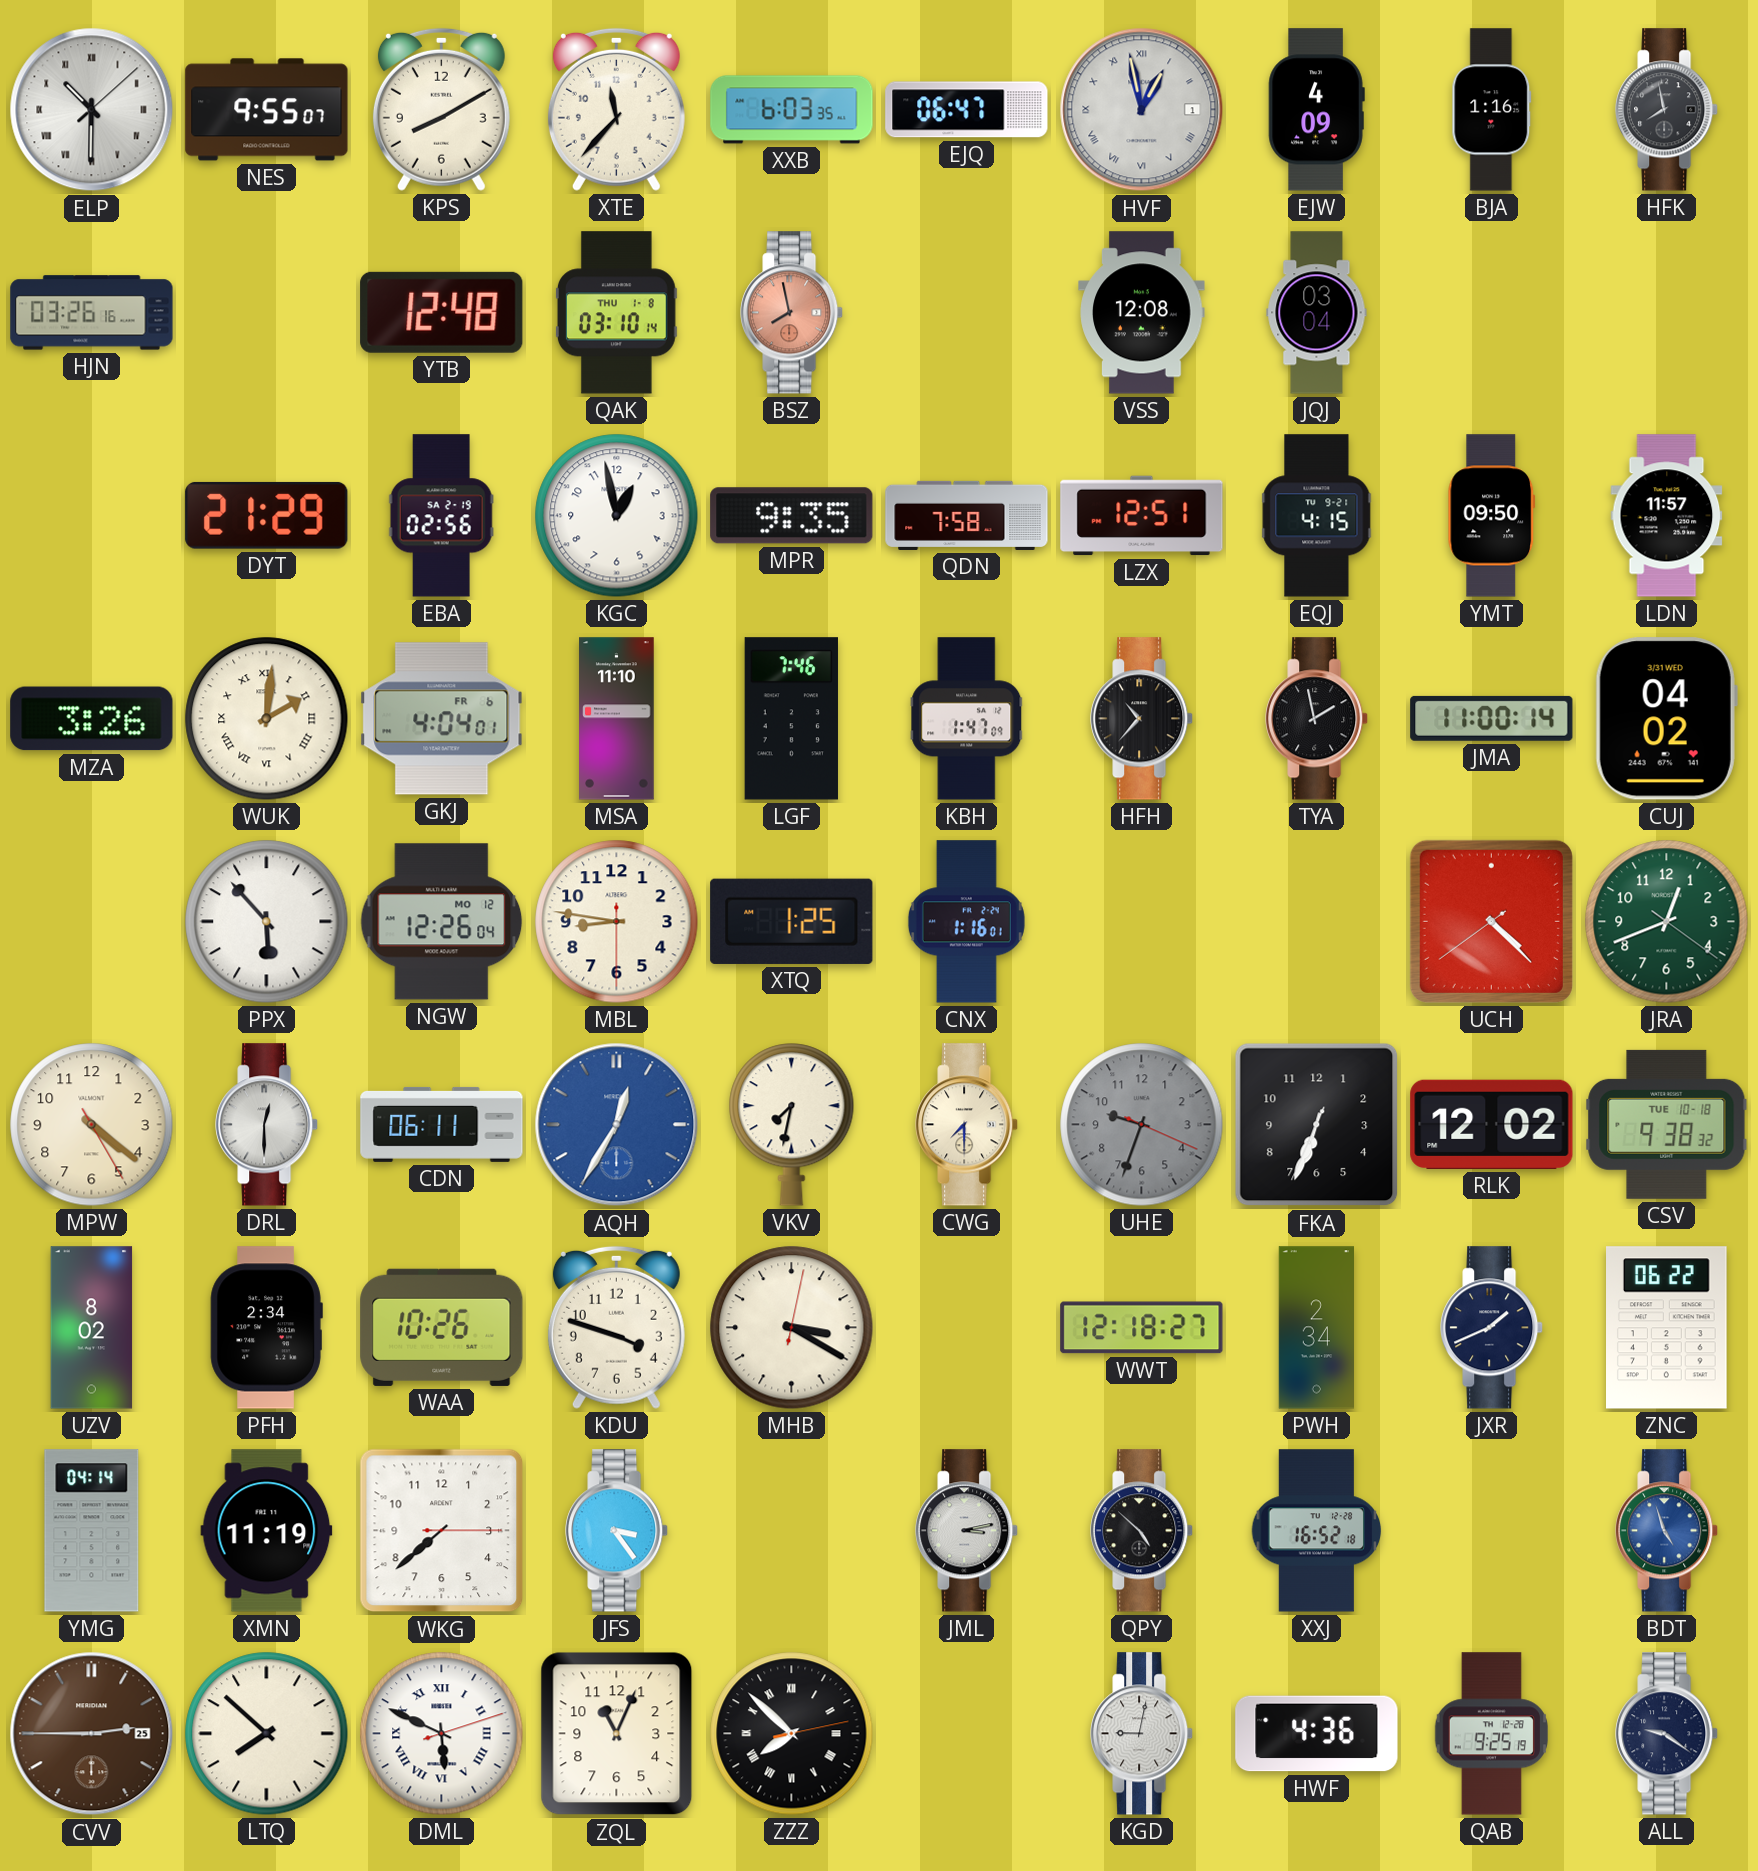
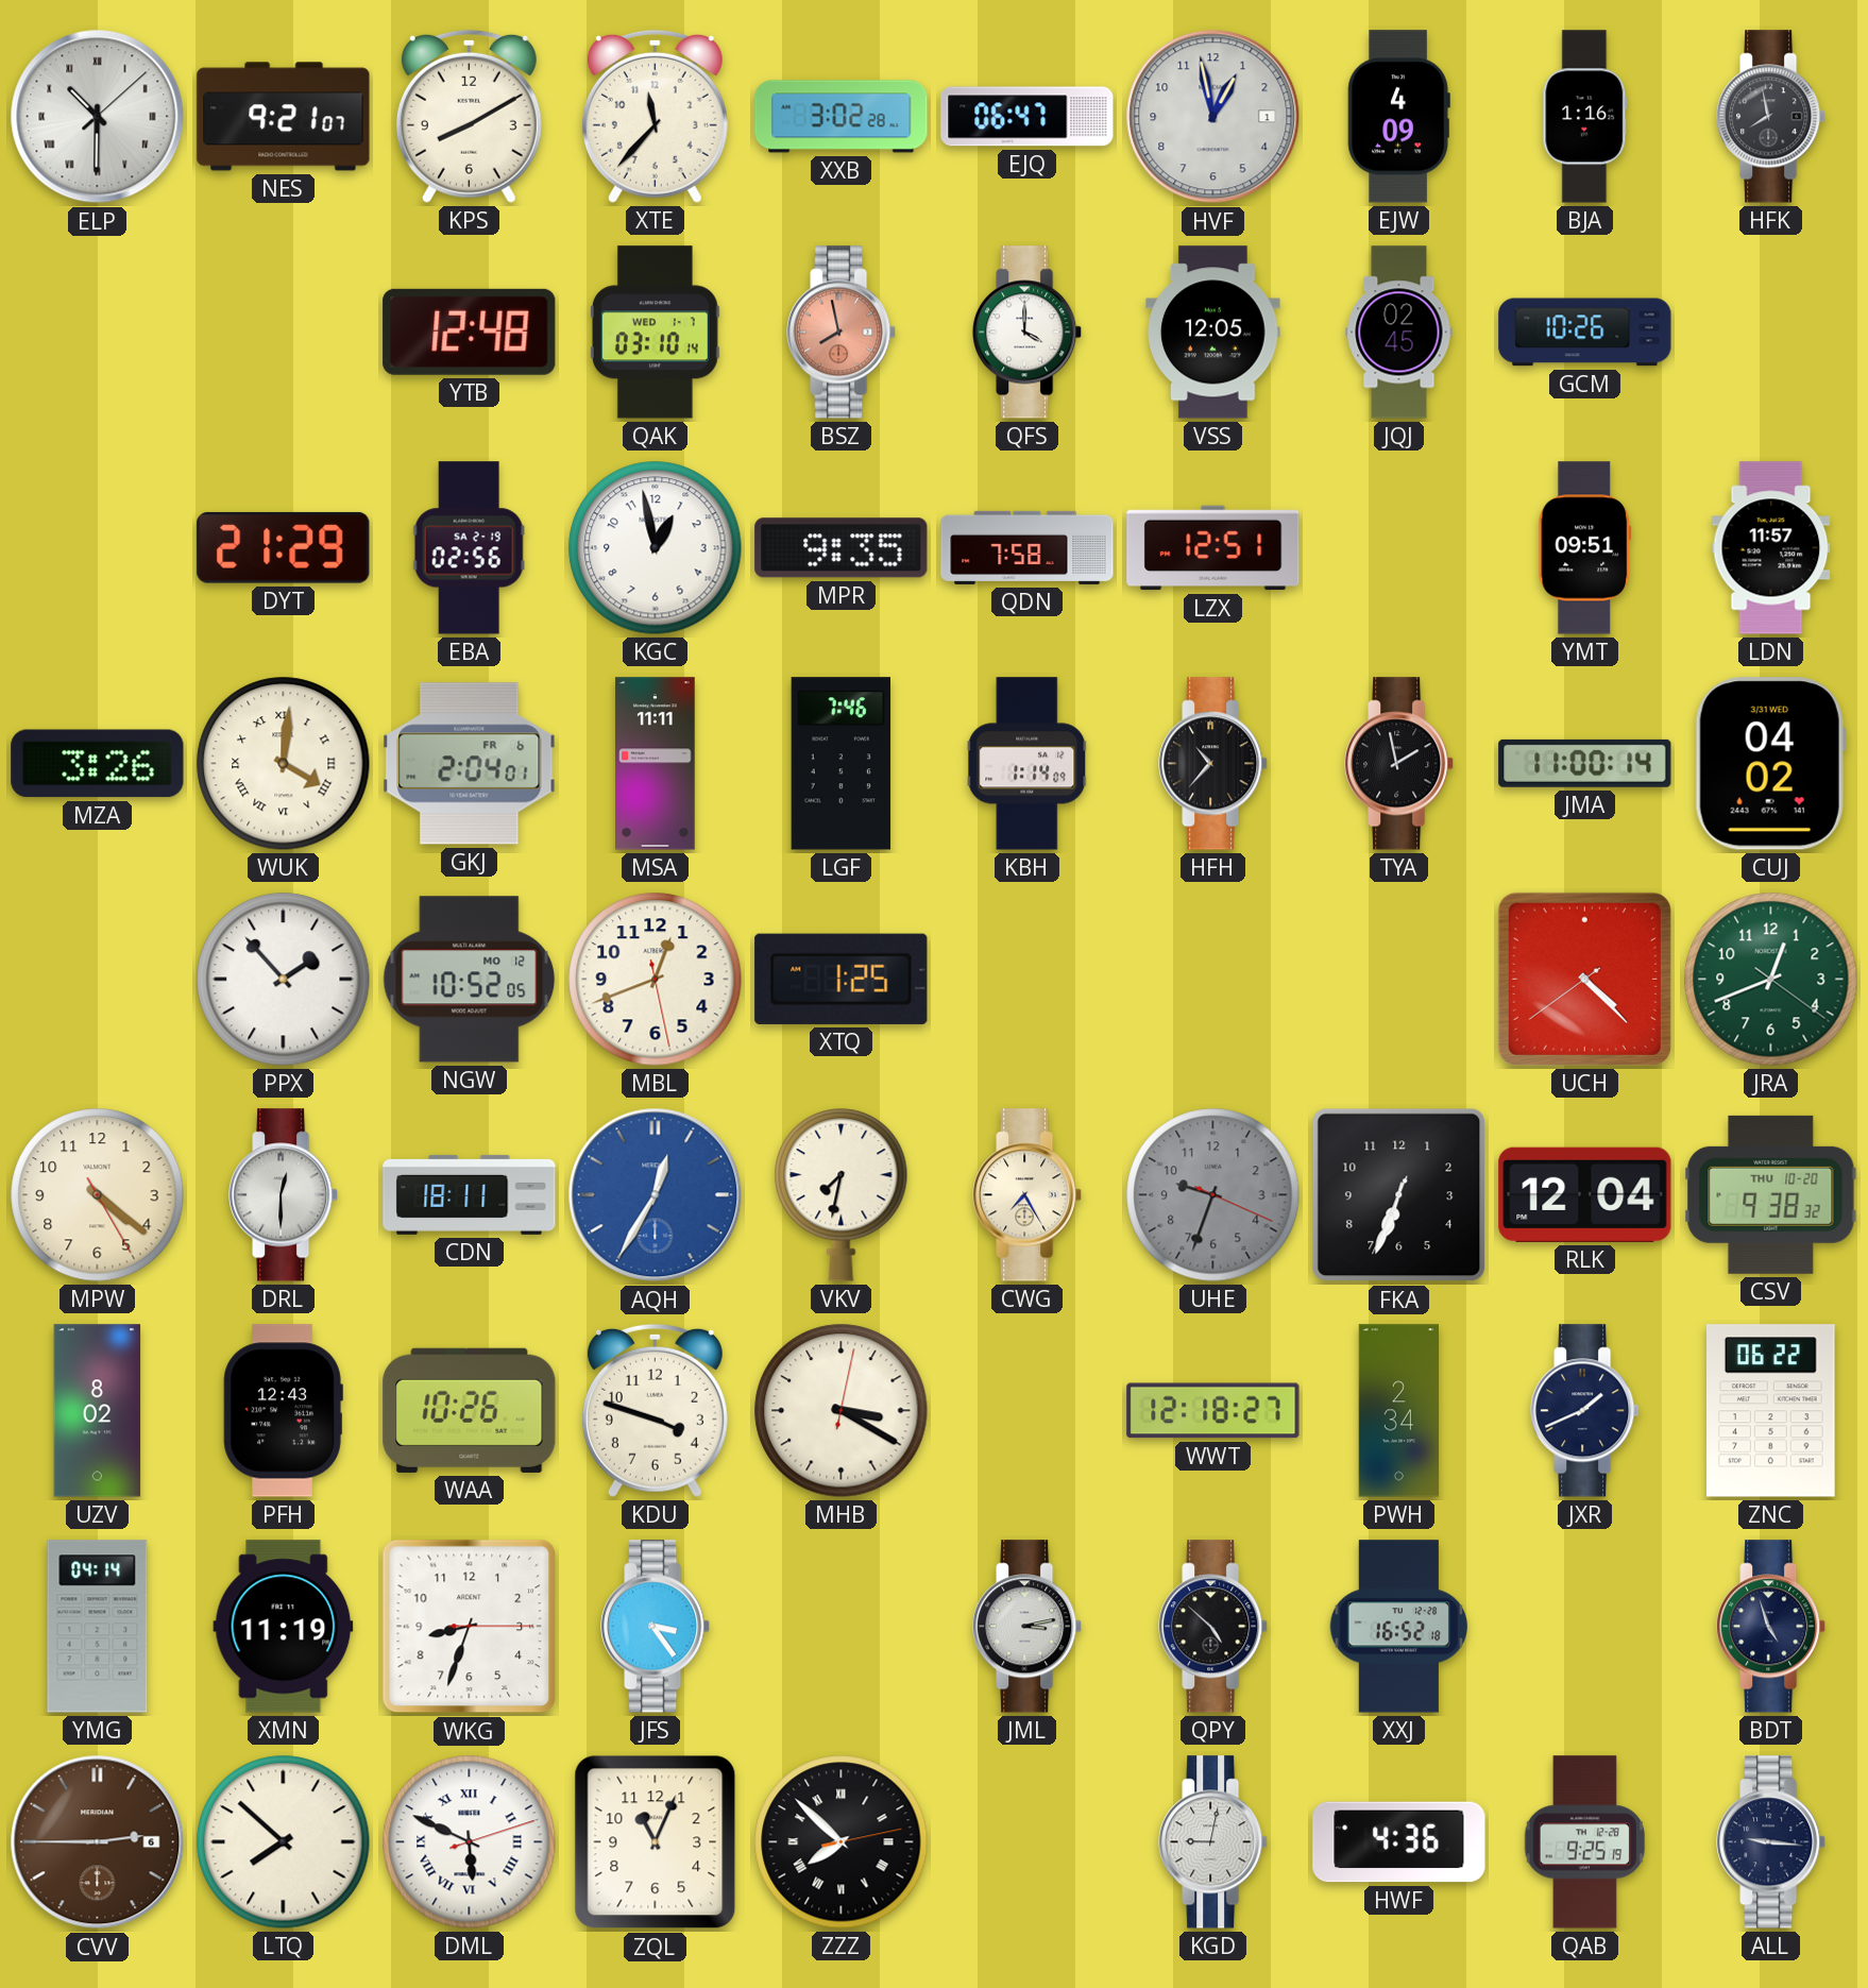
NES: 9:55 -> 9:21
XXB: 6:03 -> 3:02
HVF numerals: Roman -> Arabic
HJN: 03:26 -> none
QAK date: THU 1-8 -> WED 1-7
QFS: none -> 4:00
VSS: 12:08 -> 12:05
JQJ: 03:04 -> 02:45
GCM: none -> 10:26
EQJ: 4:15 -> none
YMT: 09:50 -> 09:51
WUK: 2:01 -> 4:01
GKJ: 4:04 -> 2:04
MSA: 11:10 -> 11:11
KBH: 1:47 -> 1:14
PPX: 5:53 -> 1:53
NGW: 12:26 -> 10:52
MBL: 8:46 -> 12:41
CNX: 1:16 -> none
CDN: 06:11 -> 18:11
CWG: 7:30 -> 7:25
RLK: 12:02 -> 12:04
CSV date: TUE 10-18 -> THU 10-20
PFH: 2:34 -> 12:43
WKG: 7:38 -> 8:33
BDT dial: blue -> navy
CVV date: 25 -> 6
ALL: 9:21 -> 9:16
